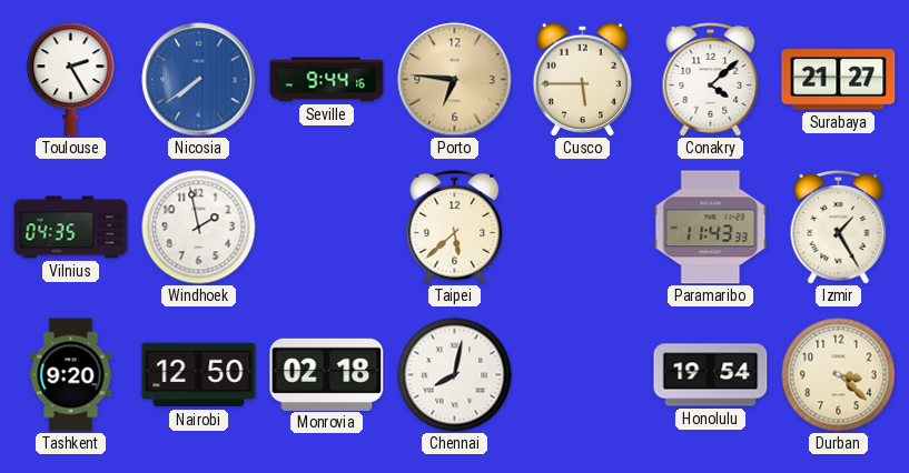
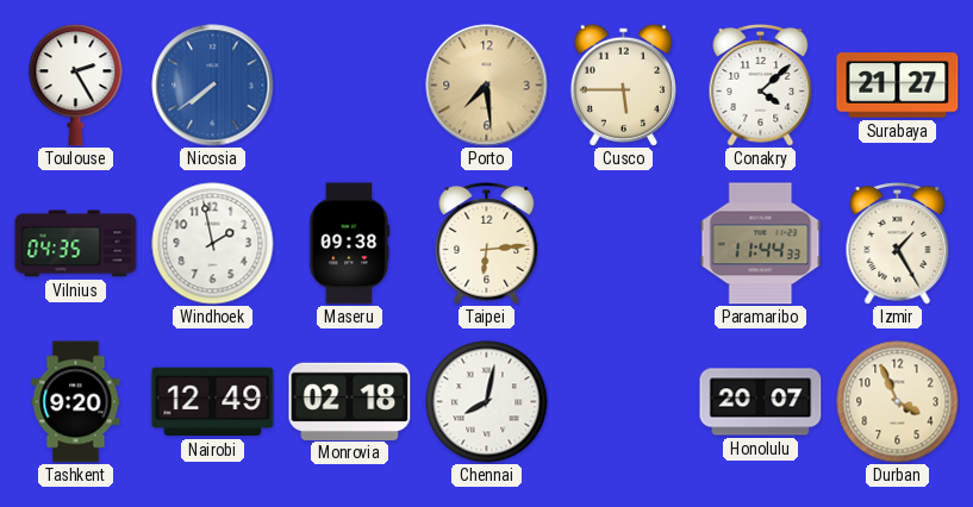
Seville: 9:44 -> none
Porto: 6:46 -> 7:29
Maseru: none -> 09:38
Taipei: 5:38 -> 6:14
Paramaribo: 11:43 -> 11:44
Nairobi: 12:50 -> 12:49
Honolulu: 19:54 -> 20:07
Durban: 3:22 -> 3:56
